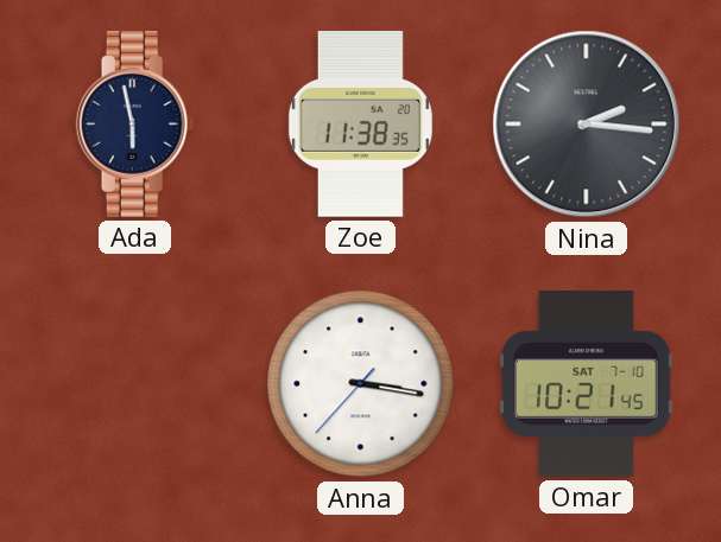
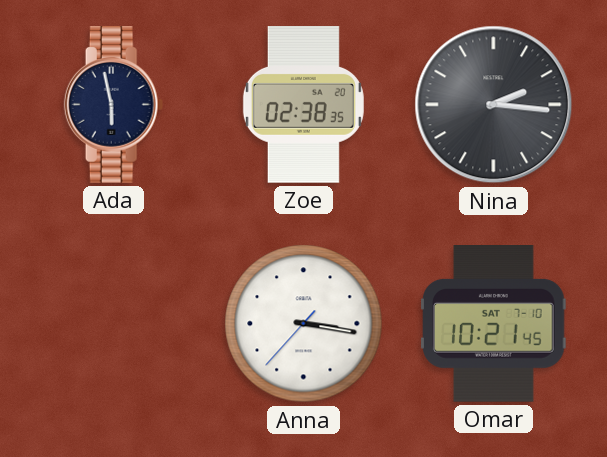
Zoe: 11:38 -> 02:38
